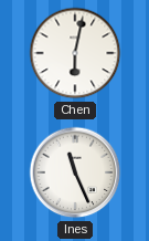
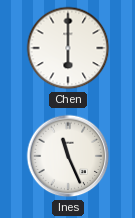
Chen: 6:02 -> 6:00
